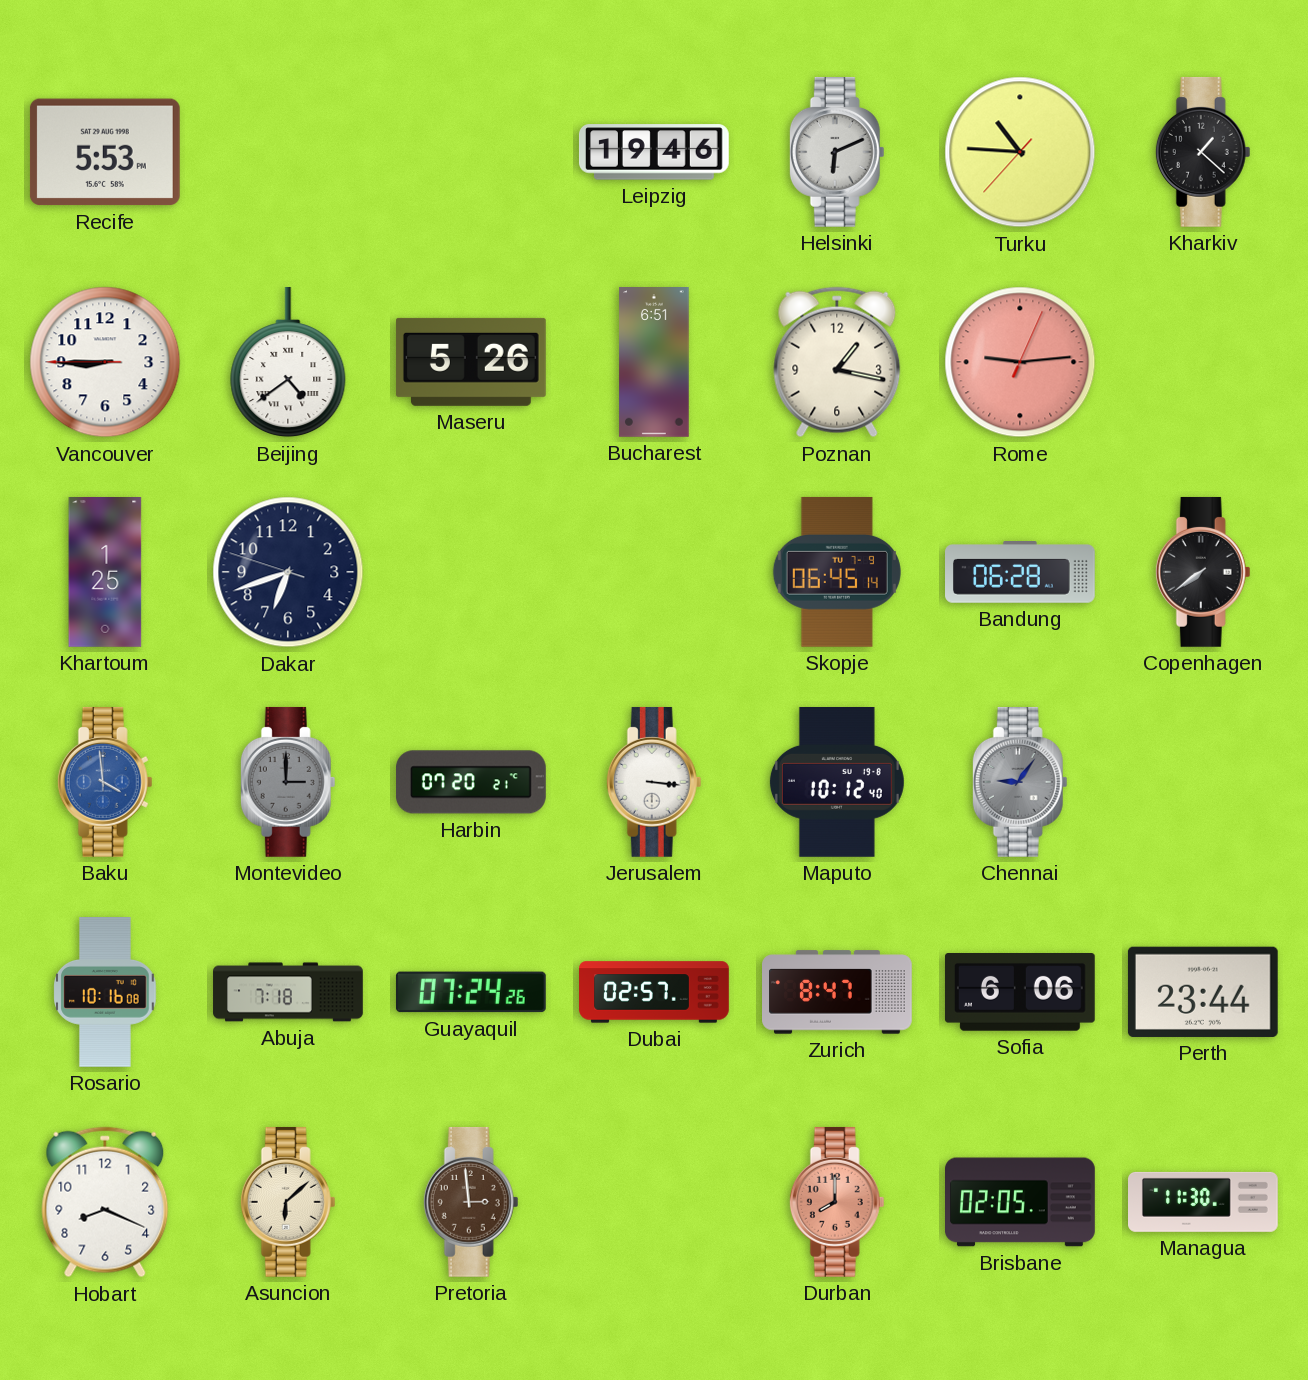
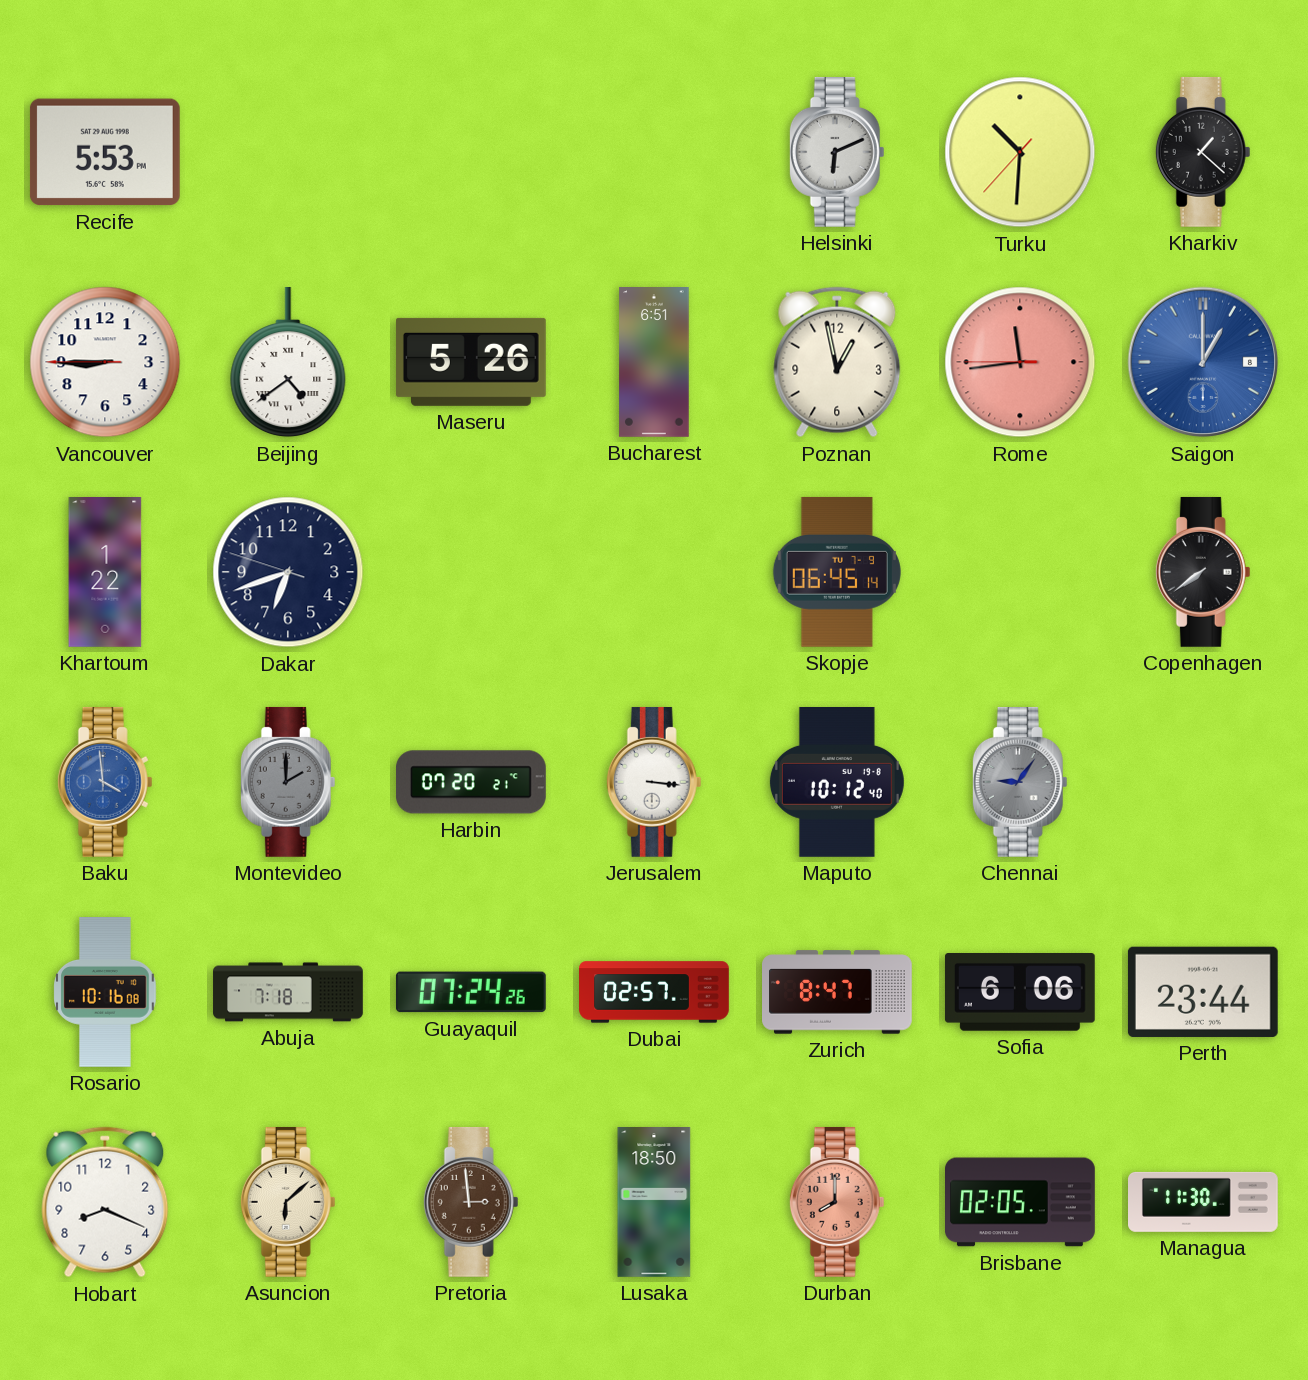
Leipzig: 19:46 -> none
Turku: 10:45 -> 10:30
Poznan: 1:17 -> 12:58
Rome: 9:14 -> 11:43
Saigon: none -> 1:00
Khartoum: 1:25 -> 1:22
Bandung: 06:28 -> none
Montevideo: 3:00 -> 2:00
Lusaka: none -> 18:50
